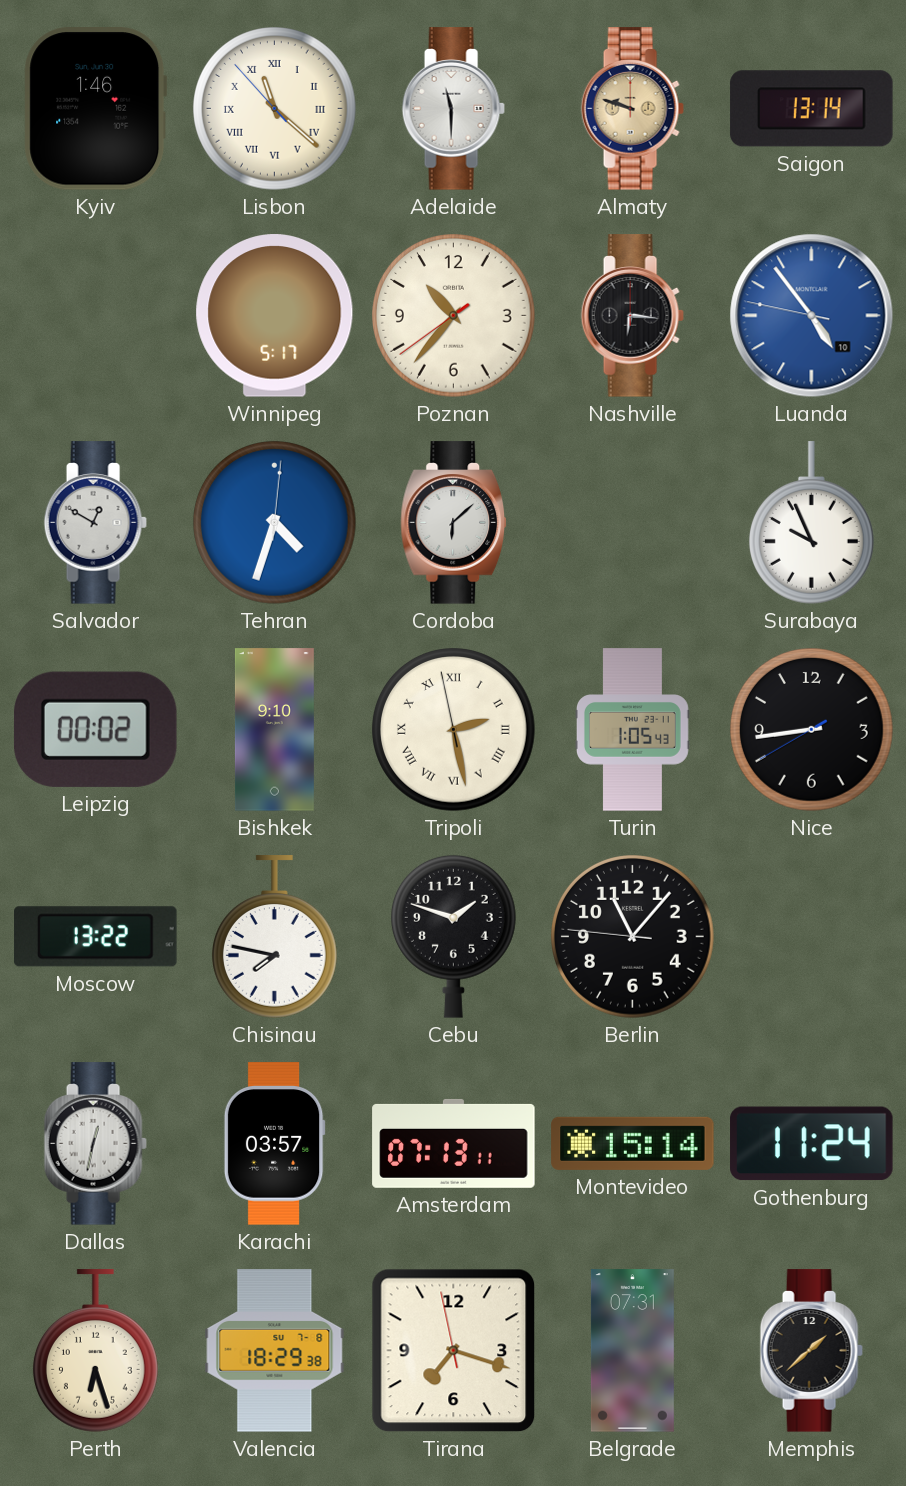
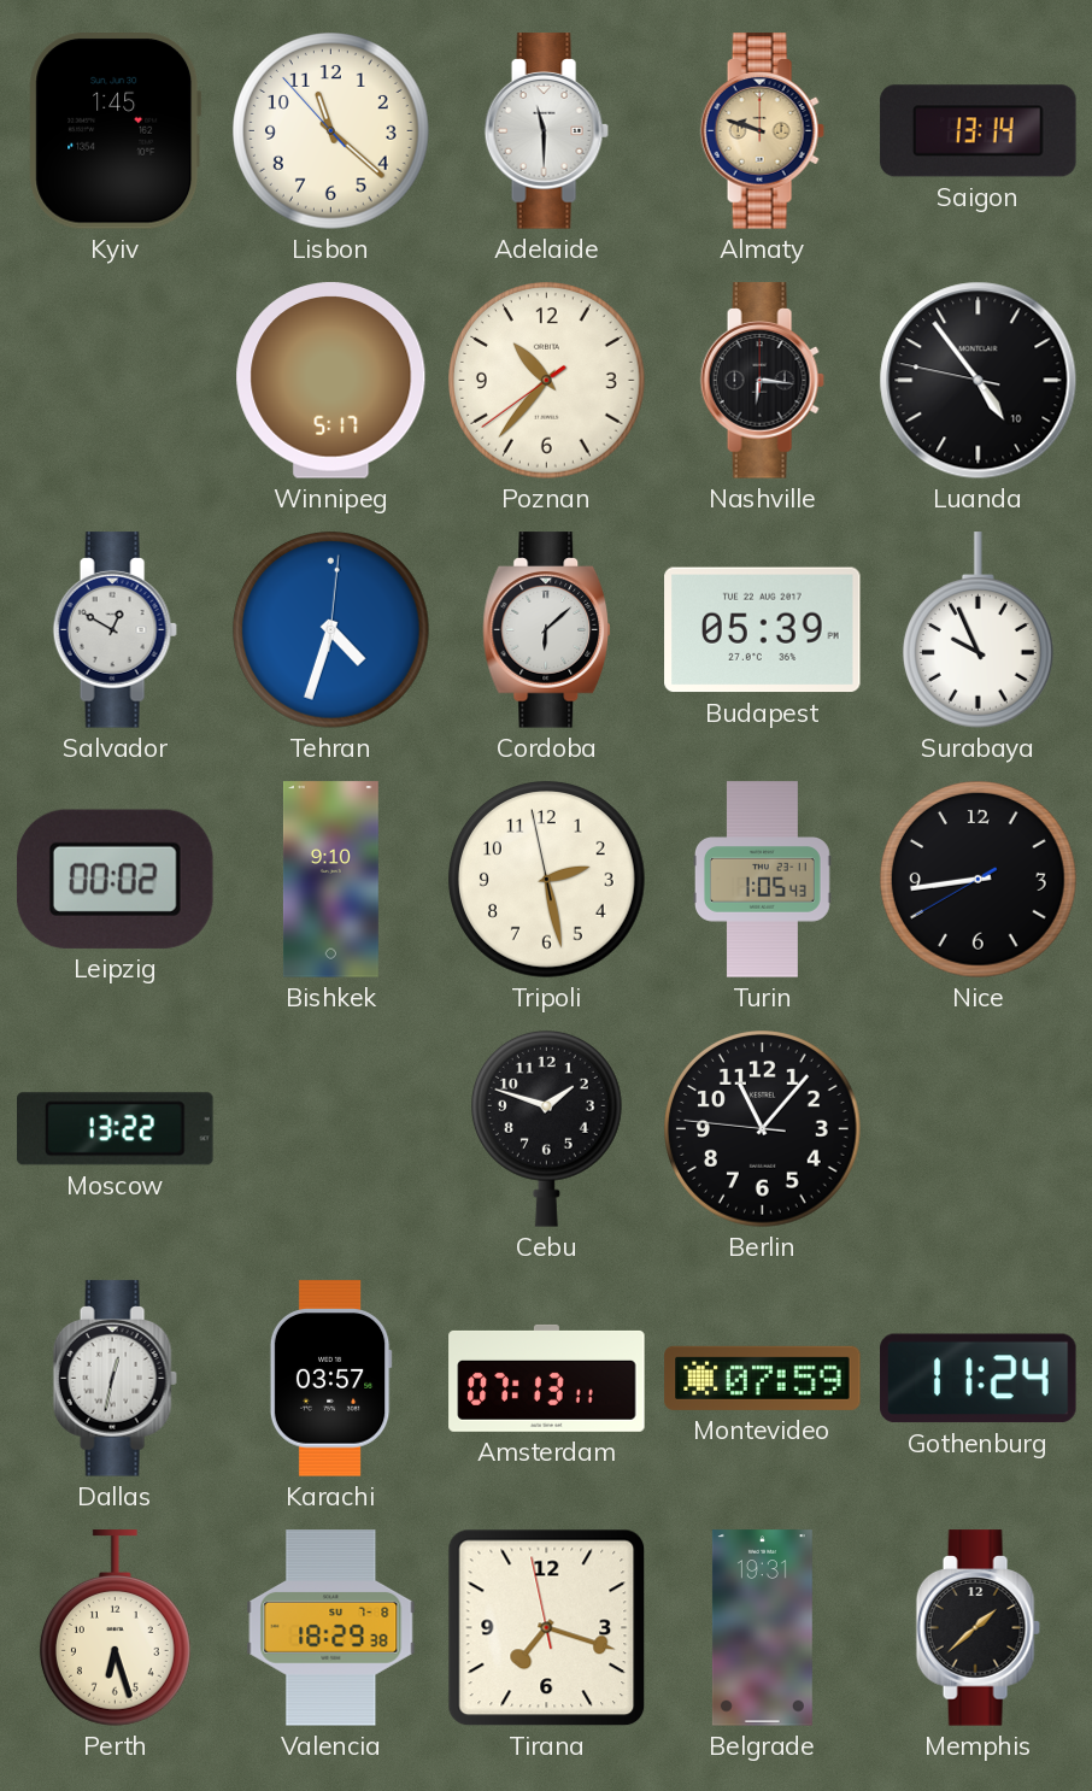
Kyiv: 1:46 -> 1:45
Lisbon numerals: Roman -> Arabic
Luanda dial: blue -> black
Budapest: none -> 05:39
Tripoli numerals: Roman -> Arabic
Chisinau: 7:47 -> none
Montevideo: 15:14 -> 07:59
Belgrade: 07:31 -> 19:31
